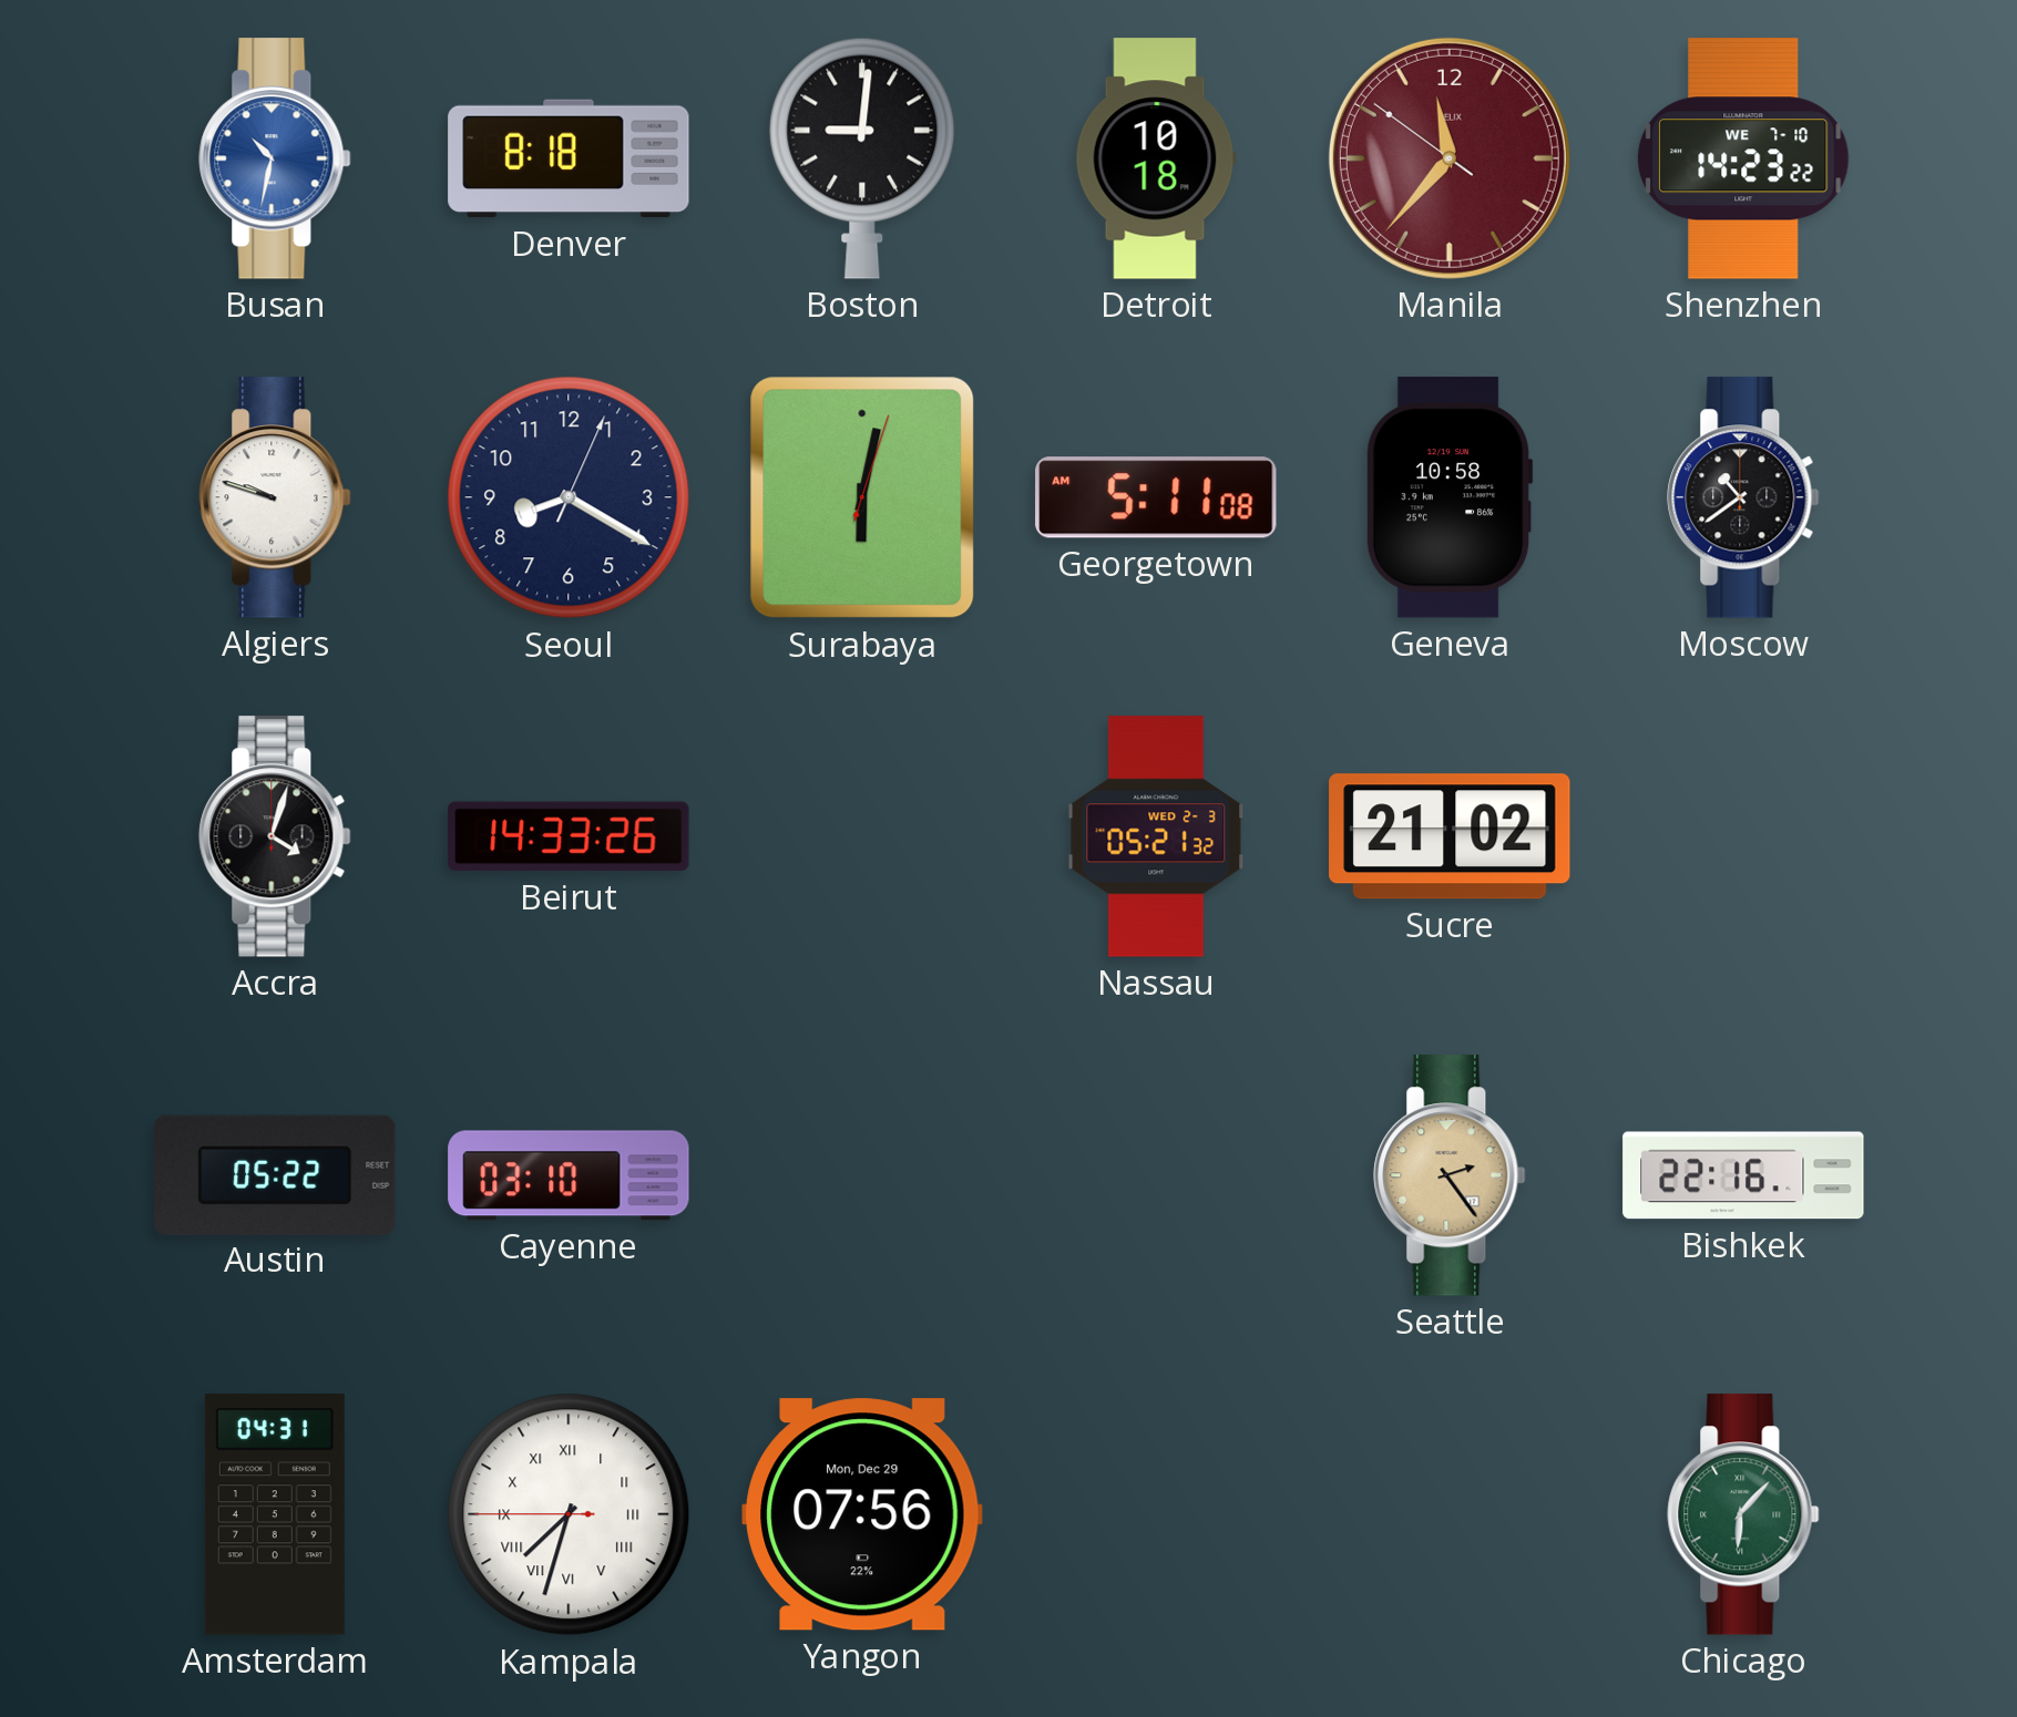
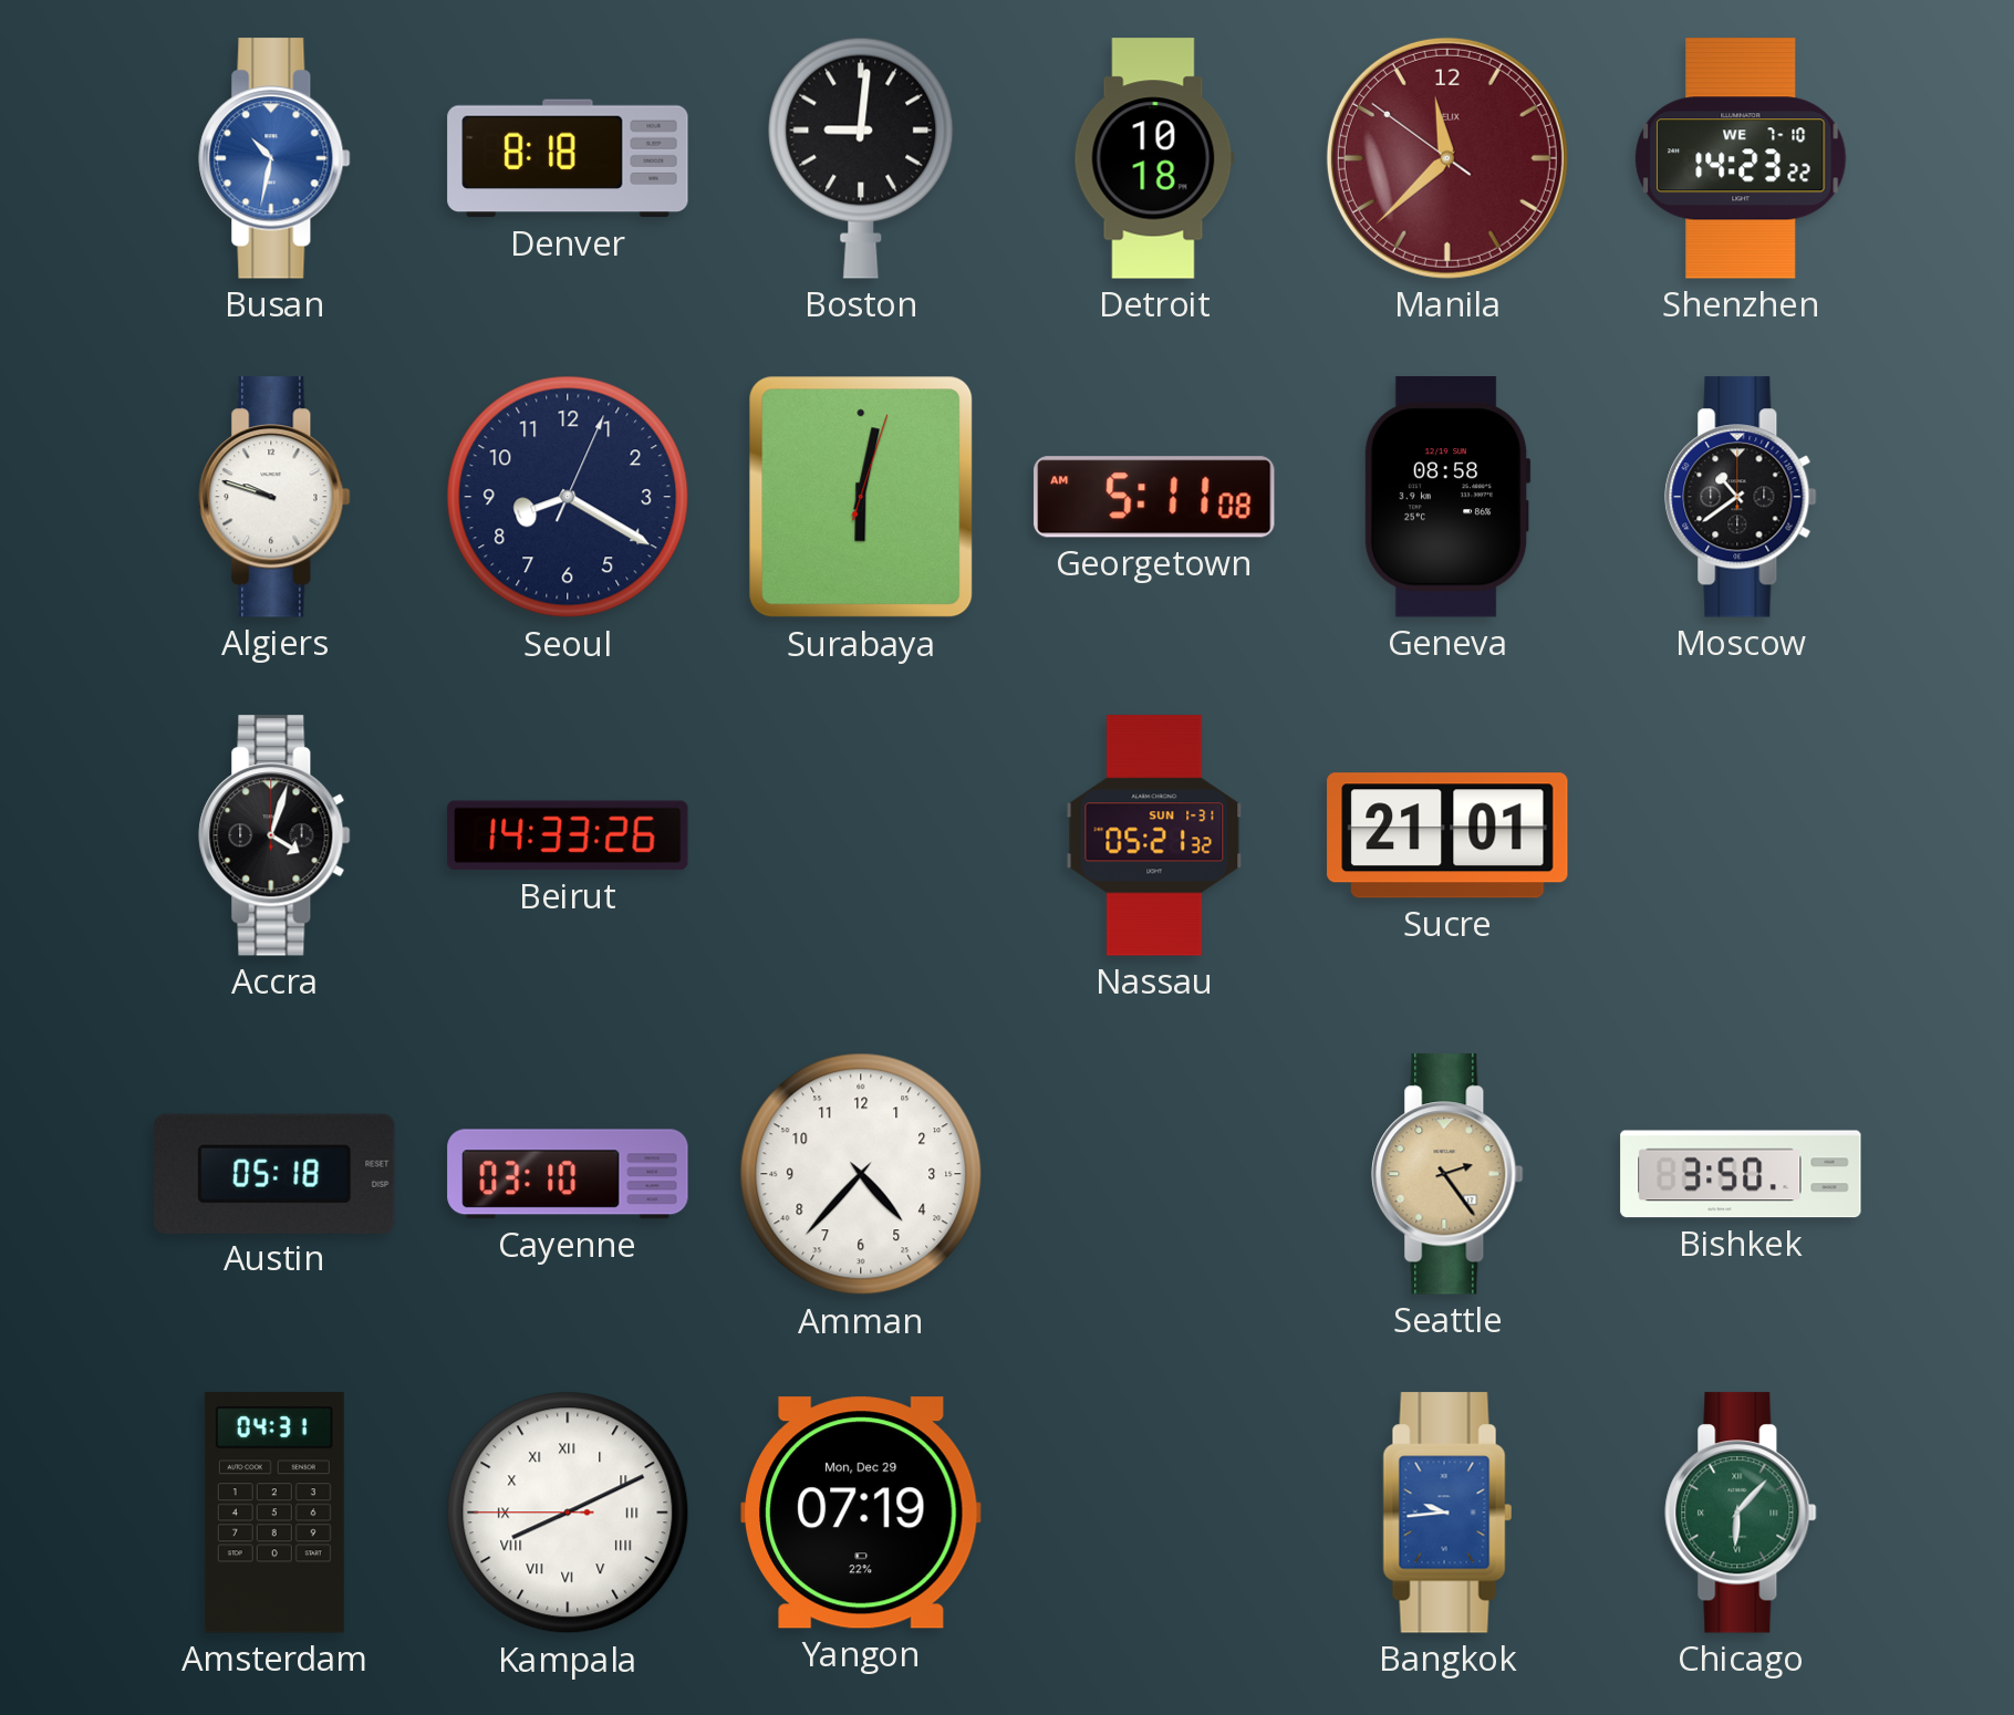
Manila: 11:36 -> 11:37
Geneva: 10:58 -> 08:58
Nassau date: WED 2-3 -> SUN 1-31
Sucre: 21:02 -> 21:01
Austin: 05:22 -> 05:18
Amman: none -> 4:37
Bishkek: 22:16 -> 3:50
Kampala: 7:32 -> 8:10
Yangon: 07:56 -> 07:19
Bangkok: none -> 9:44
